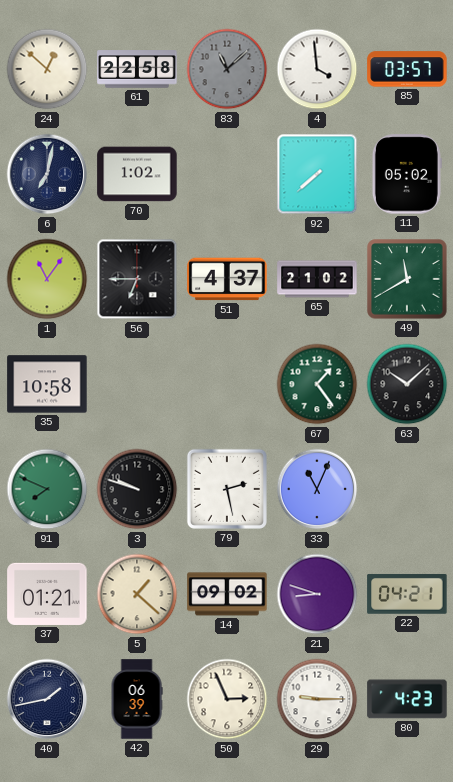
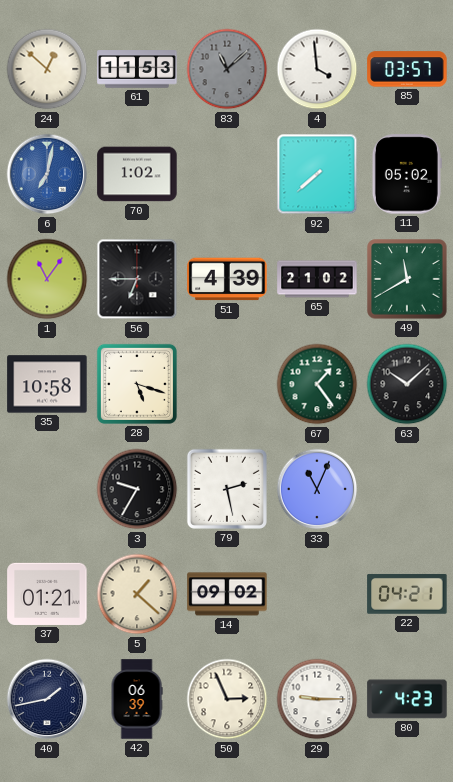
61: 22:58 -> 11:53
6 dial: navy -> blue
51: 4:37 -> 4:39
28: none -> 5:18
91: 7:49 -> none
3: 9:48 -> 9:35
21: 8:48 -> none
